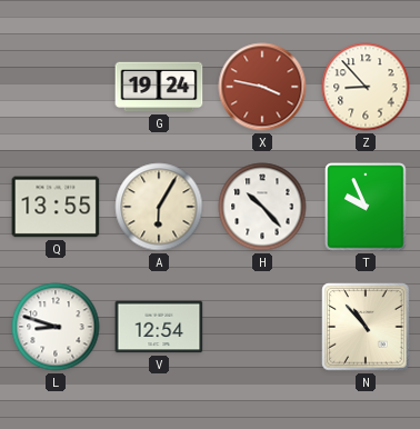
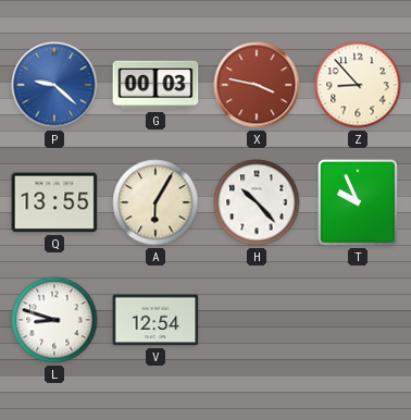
P: none -> 9:22
G: 19:24 -> 00:03
N: 10:53 -> none
